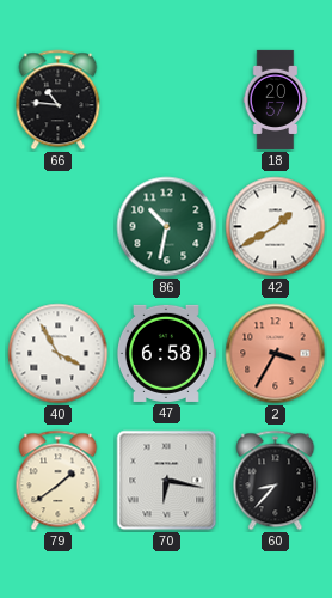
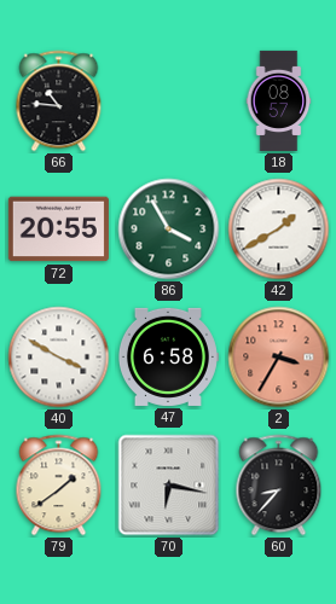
18: 20:57 -> 08:57
72: none -> 20:55
86: 10:32 -> 3:55
40: 3:55 -> 3:50
